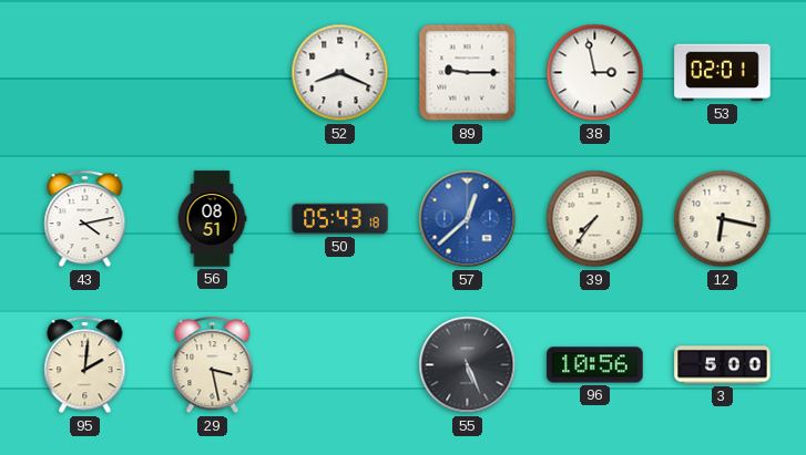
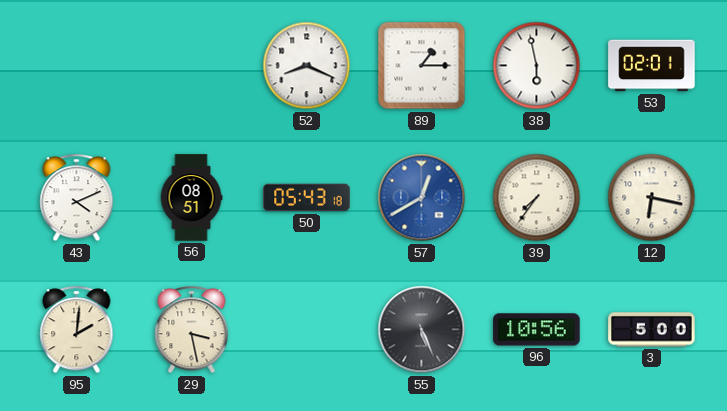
89: 9:15 -> 1:15
38: 2:58 -> 5:58
43: 4:13 -> 4:11
57: 12:38 -> 12:40
